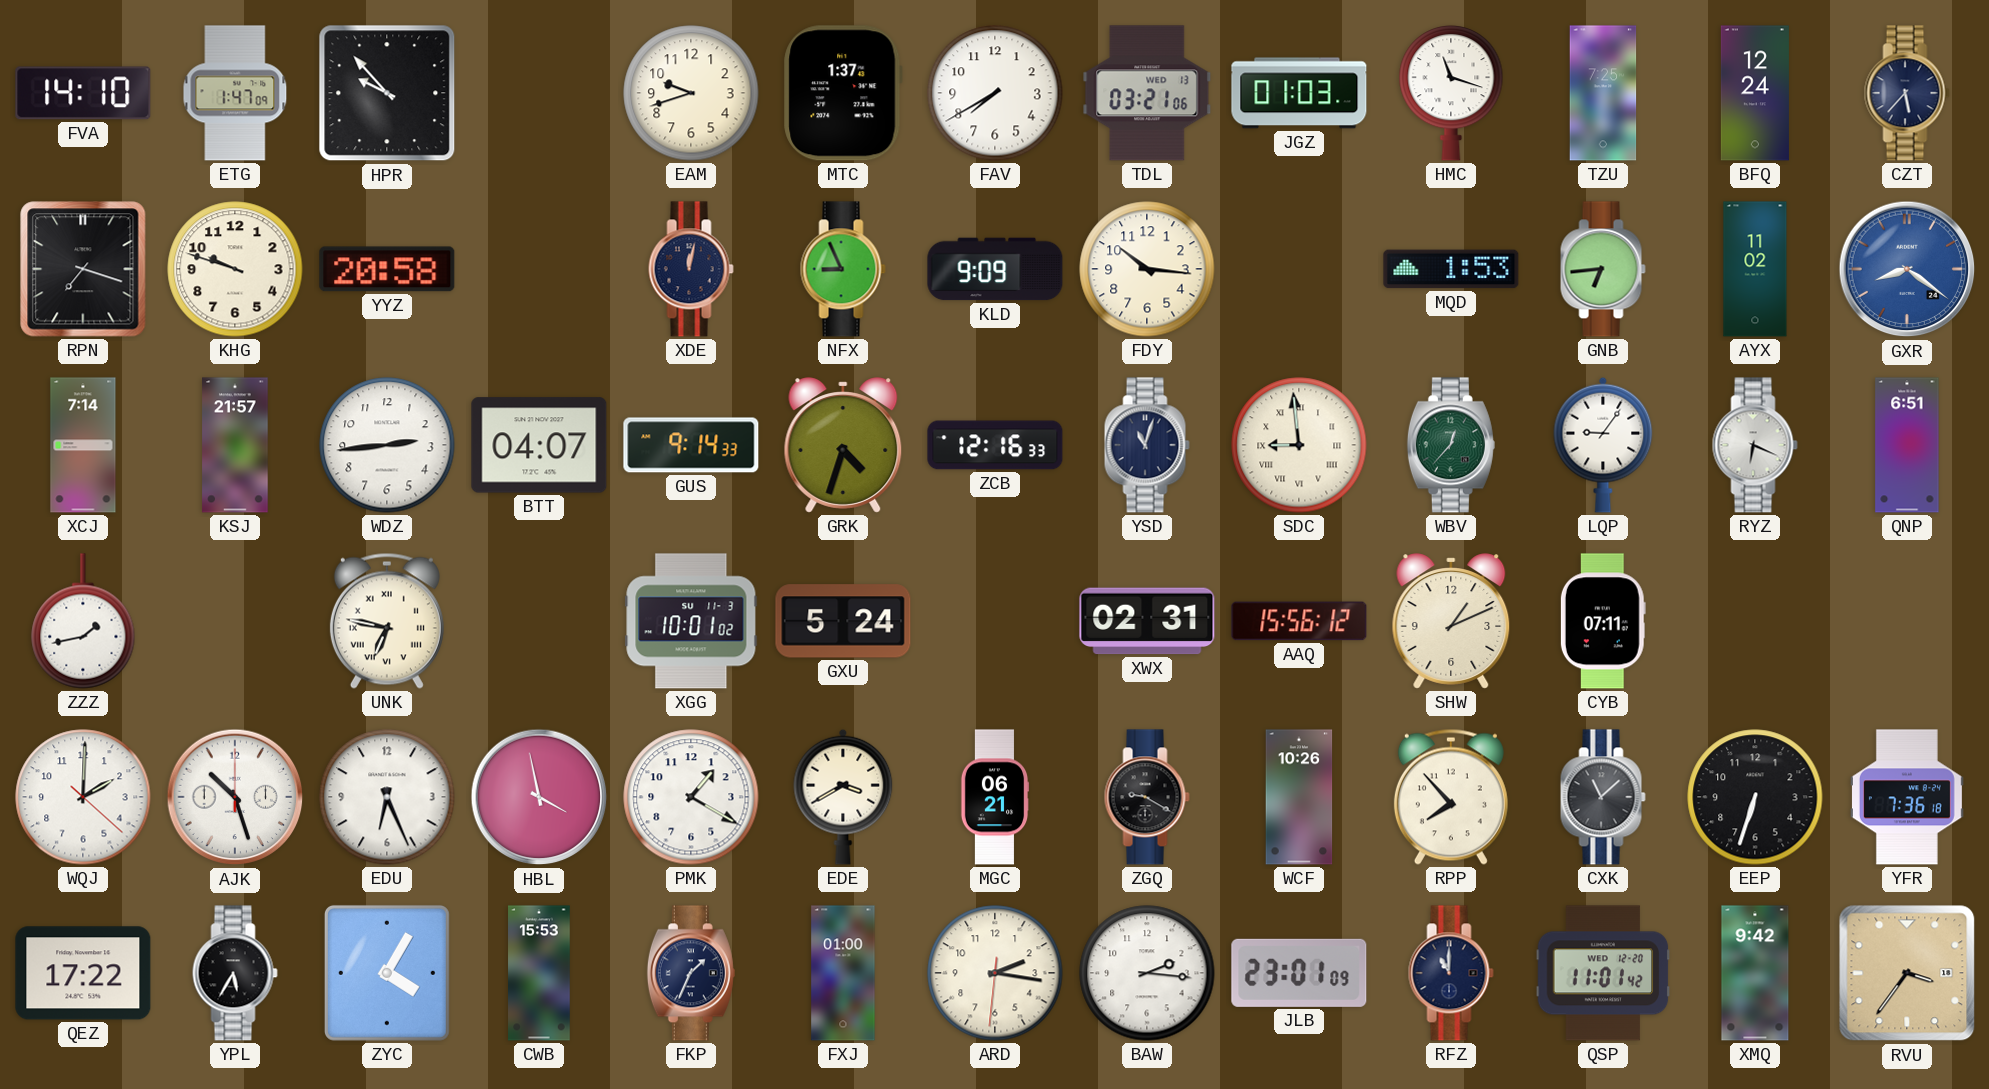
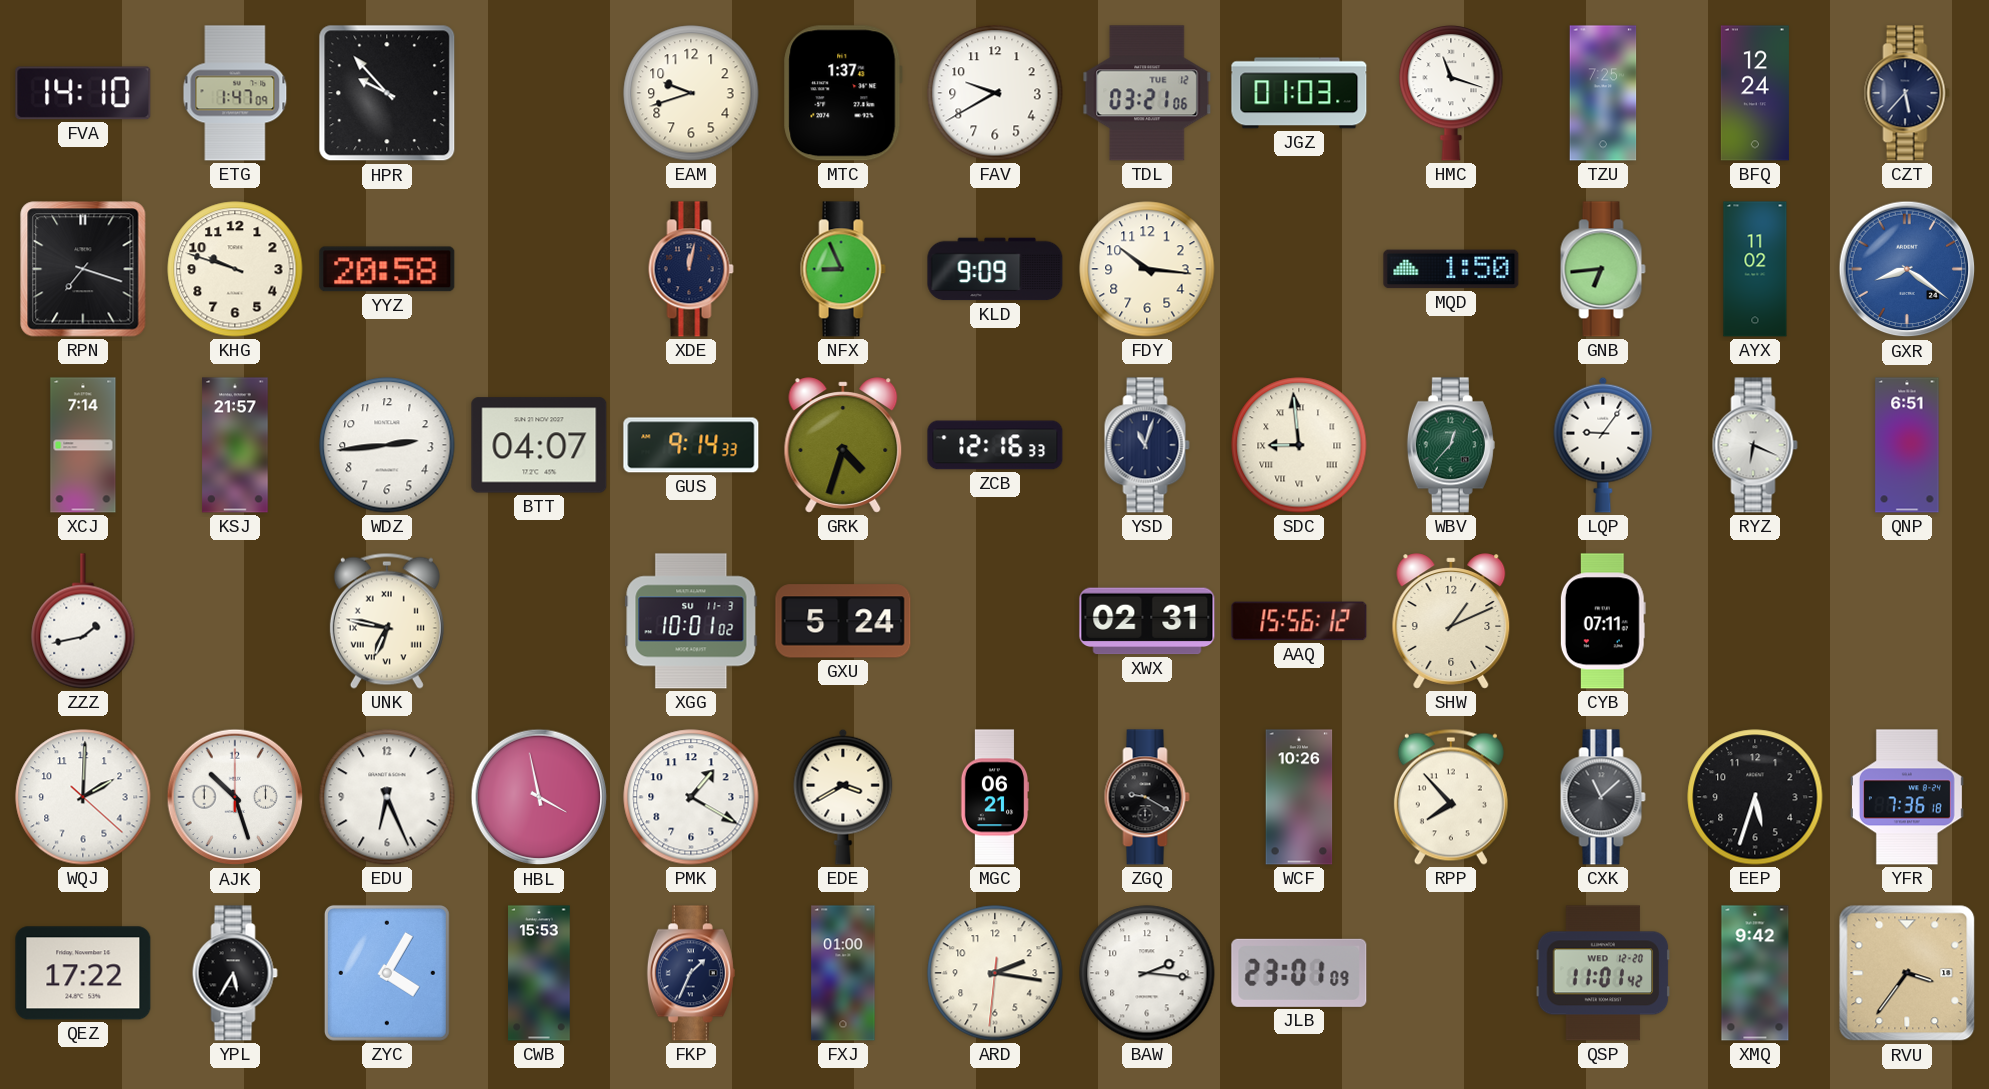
FAV: 7:40 -> 9:40
TDL date: WED 13 -> TUE 12
MQD: 1:53 -> 1:50
EEP: 6:33 -> 5:33
RFZ: 11:00 -> none
